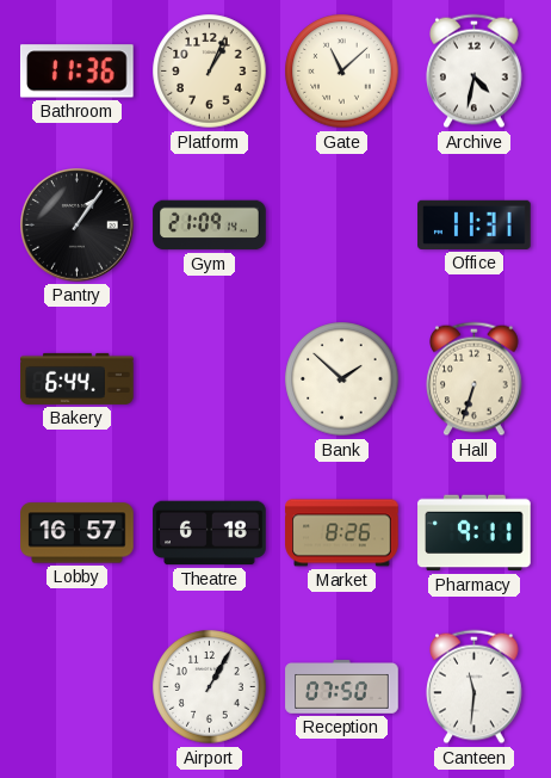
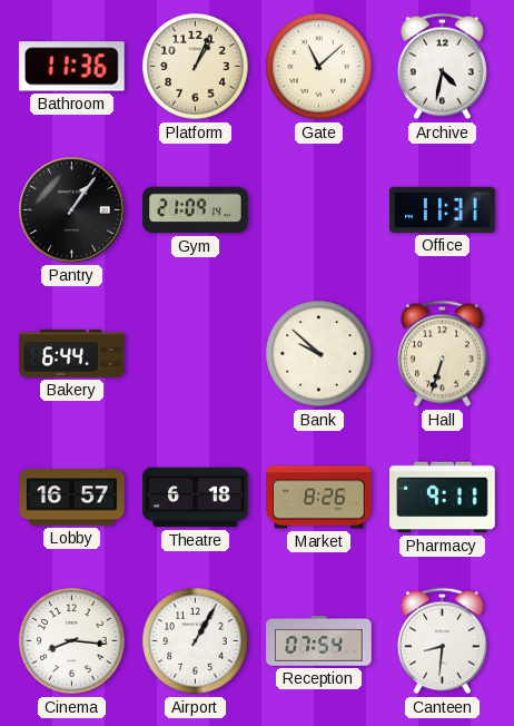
Bank: 1:52 -> 9:52
Cinema: none -> 8:16
Reception: 07:50 -> 07:54
Canteen: 11:31 -> 8:31
